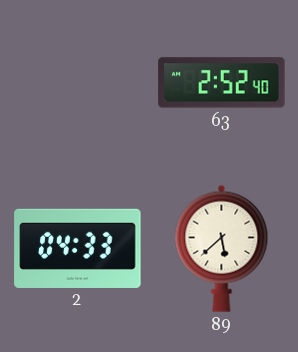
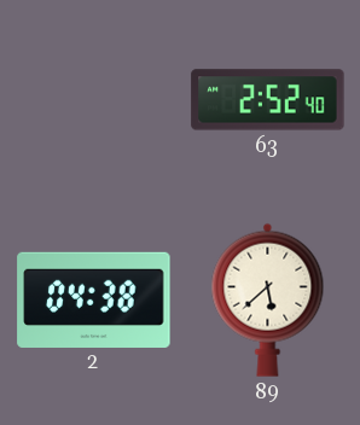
2: 04:33 -> 04:38
